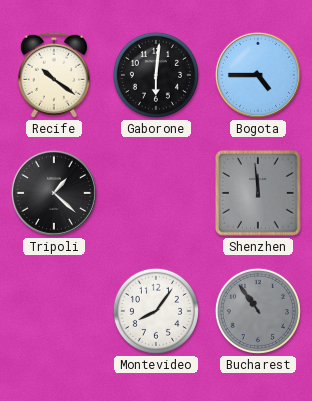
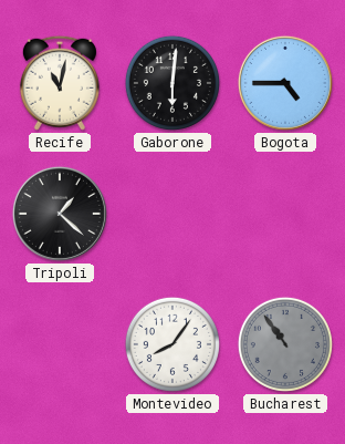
Recife: 10:21 -> 11:02
Shenzhen: 11:59 -> none
